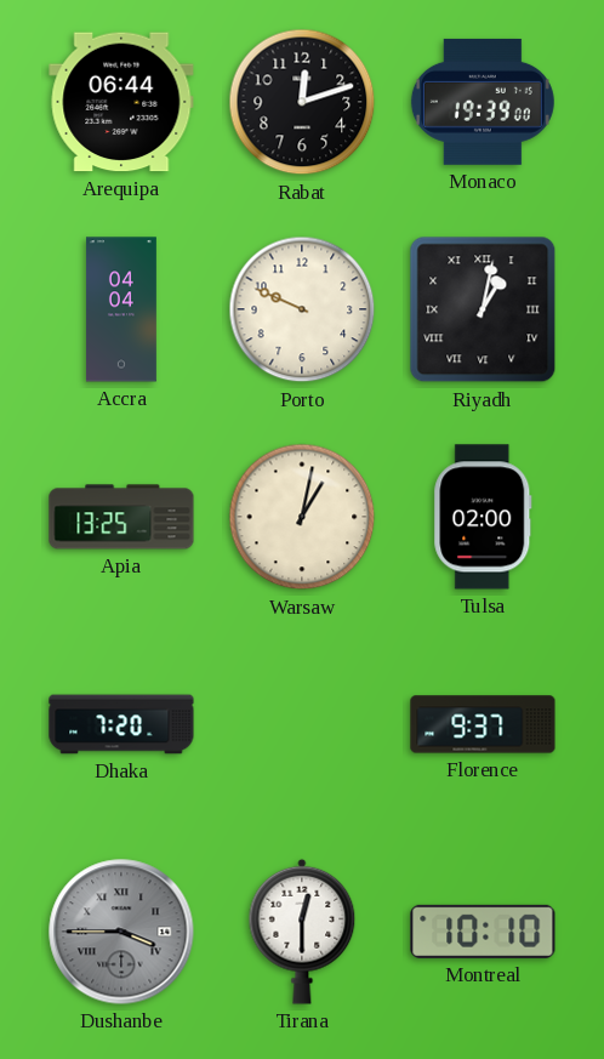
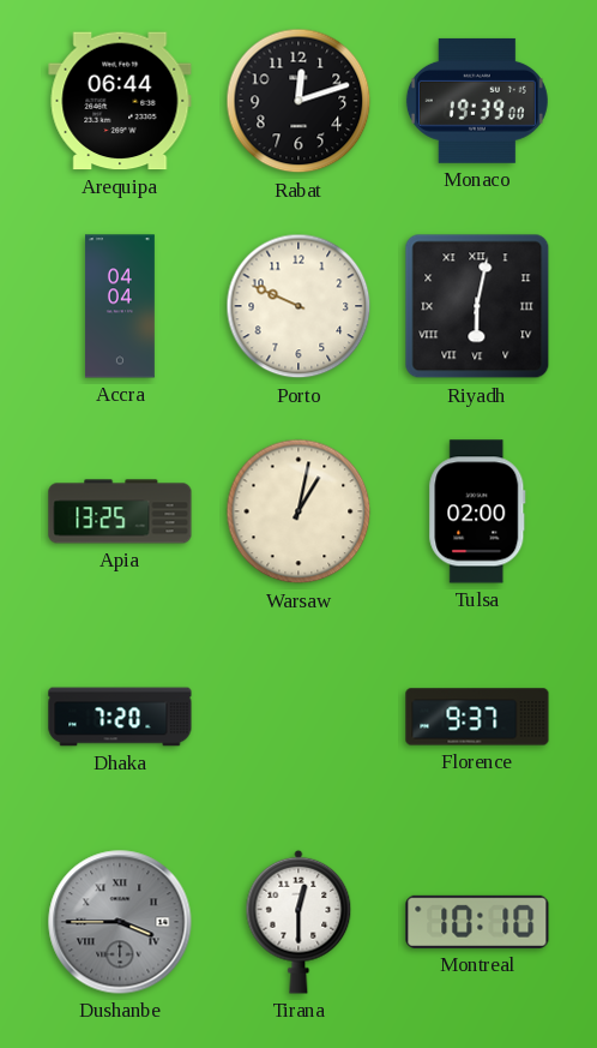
Riyadh: 1:02 -> 6:02
